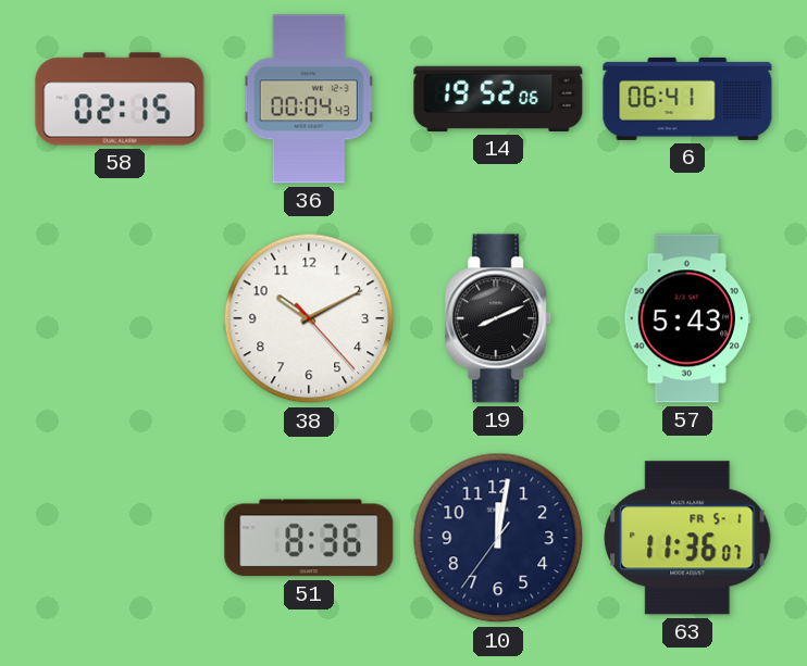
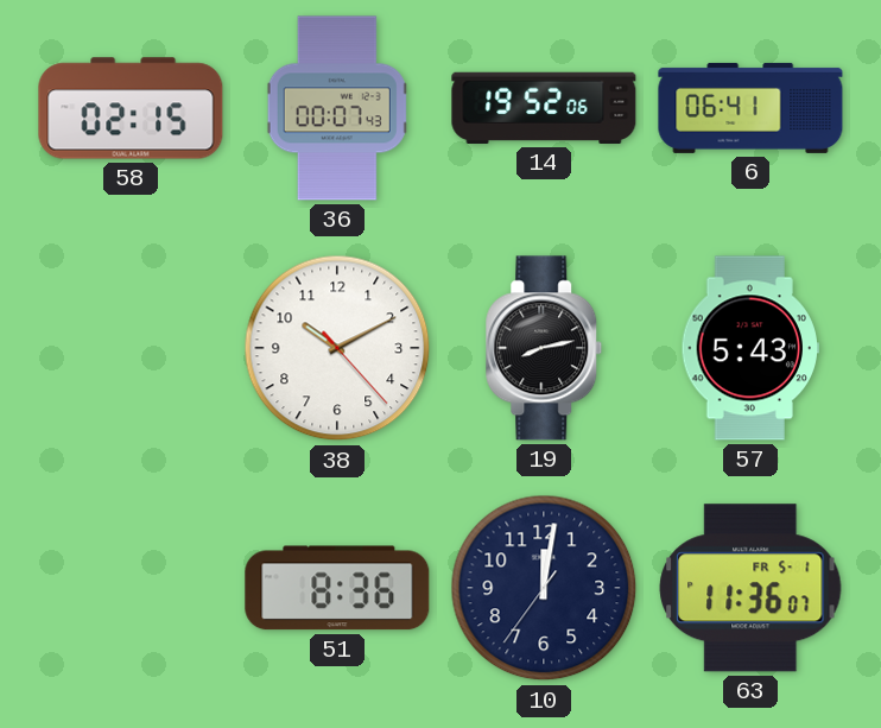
36: 00:04 -> 00:07
19: 8:11 -> 8:13
